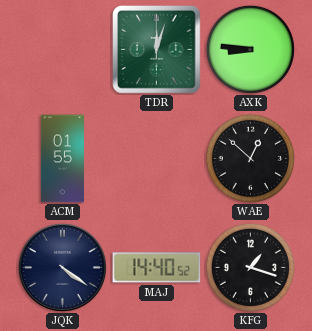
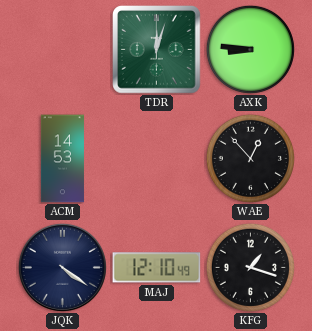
ACM: 01:55 -> 14:53
WAE: 12:52 -> 12:53
MAJ: 14:40 -> 12:10
